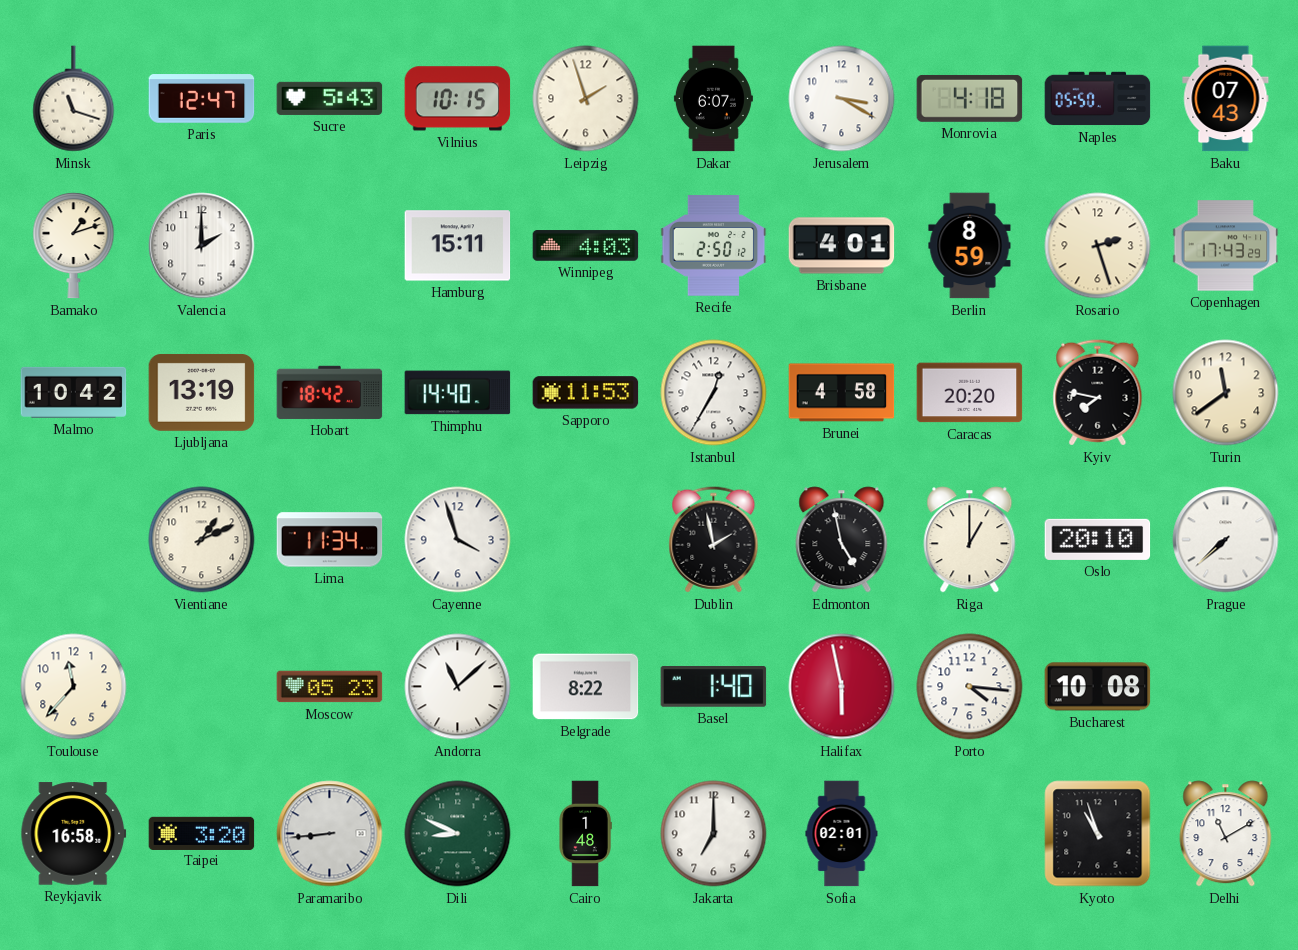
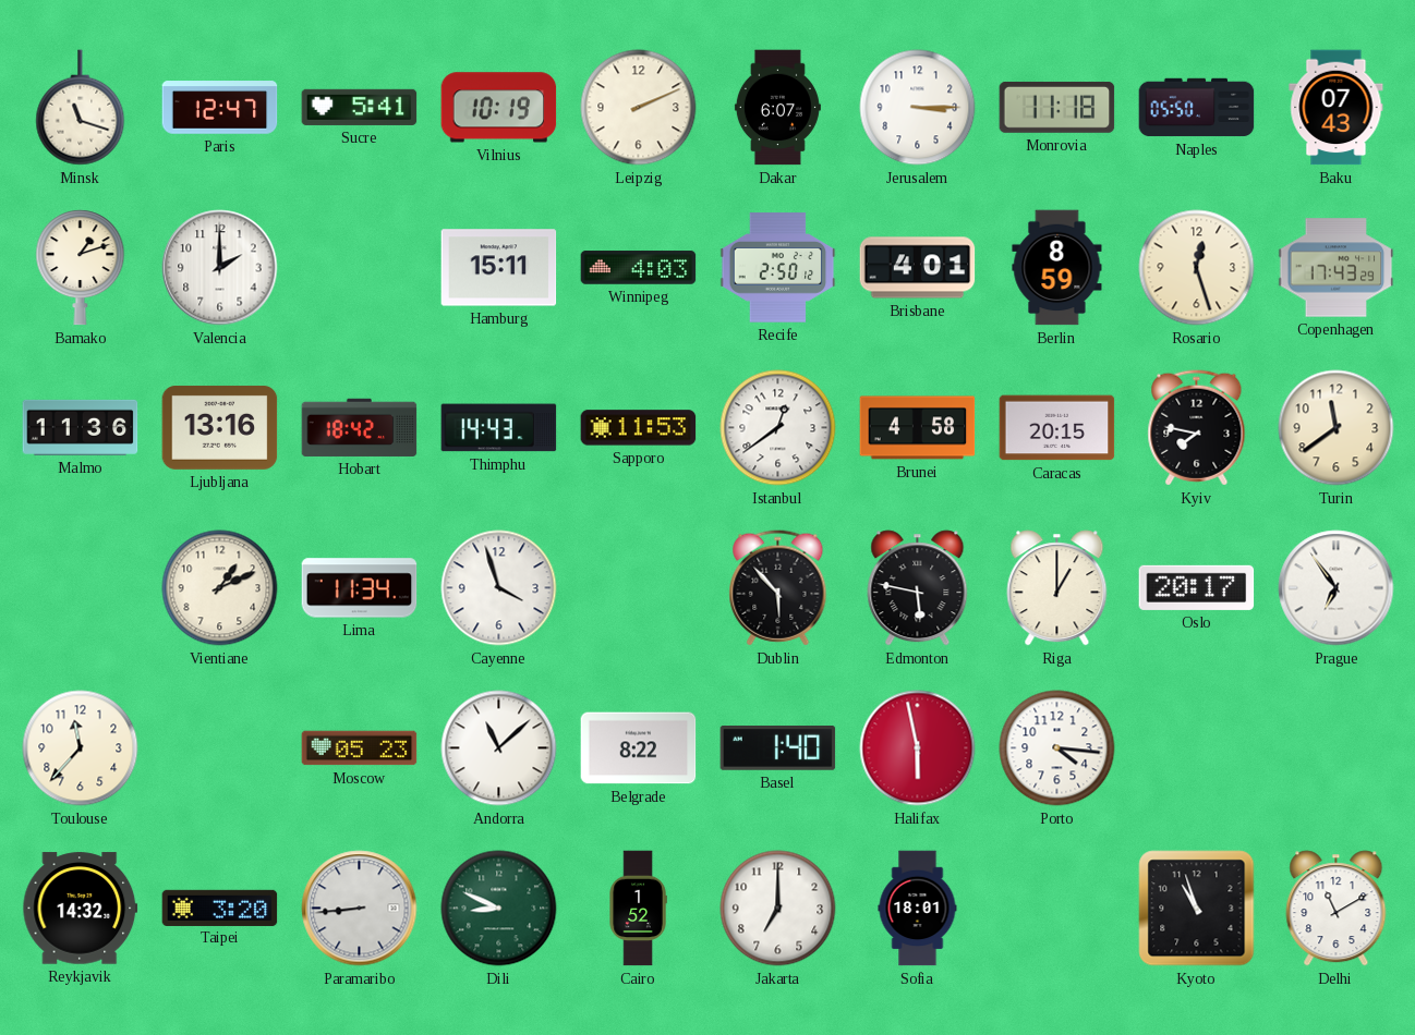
Sucre: 5:43 -> 5:41
Vilnius: 10:15 -> 10:19
Leipzig: 1:57 -> 2:11
Jerusalem: 3:20 -> 3:15
Monrovia: 4:18 -> 11:18
Rosario: 2:27 -> 12:27
Malmo: 10:42 -> 11:36
Ljubljana: 13:19 -> 13:16
Thimphu: 14:40 -> 14:43
Istanbul: 12:35 -> 12:39
Caracas: 20:20 -> 20:15
Dublin: 1:58 -> 5:53
Edmonton: 4:58 -> 5:47
Oslo: 20:10 -> 20:17
Prague: 7:38 -> 6:54
Bucharest: 10:08 -> none
Reykjavik: 16:58 -> 14:32
Cairo: 1:48 -> 1:52
Sofia: 02:01 -> 18:01
